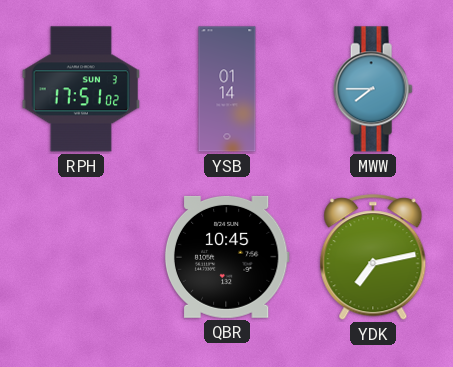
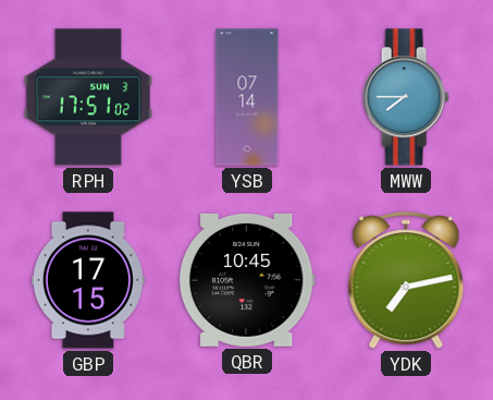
YSB: 01:14 -> 07:14
GBP: none -> 17:15
